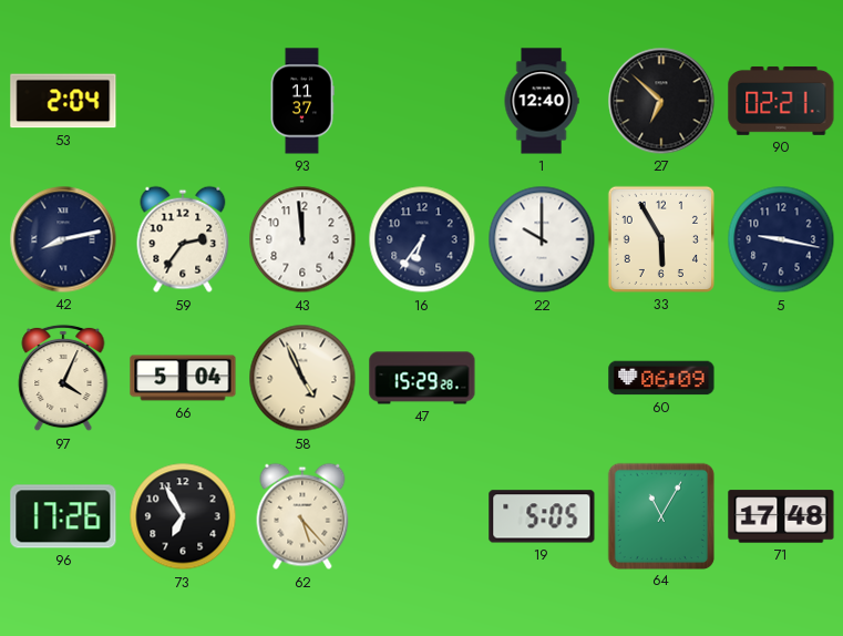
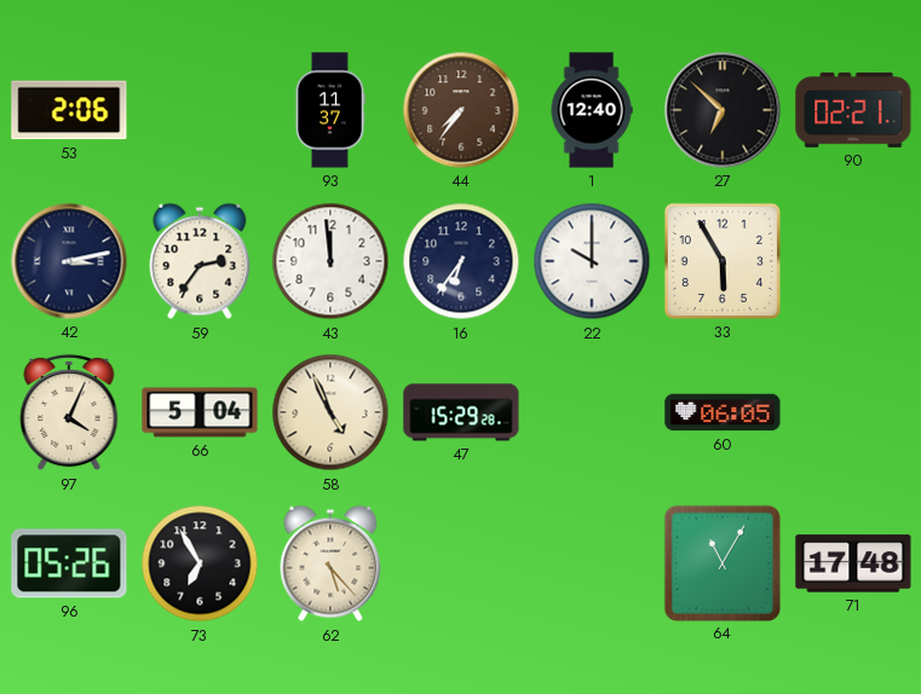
53: 2:04 -> 2:06
44: none -> 7:36
42: 8:13 -> 3:13
5: 9:17 -> none
60: 06:09 -> 06:05
96: 17:26 -> 05:26
19: 5:05 -> none
